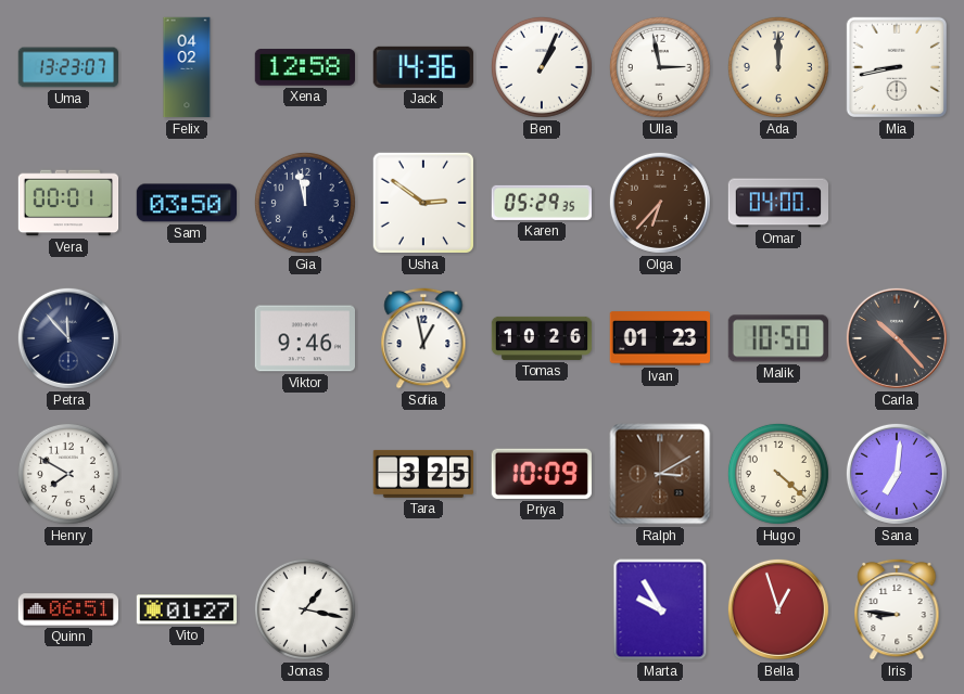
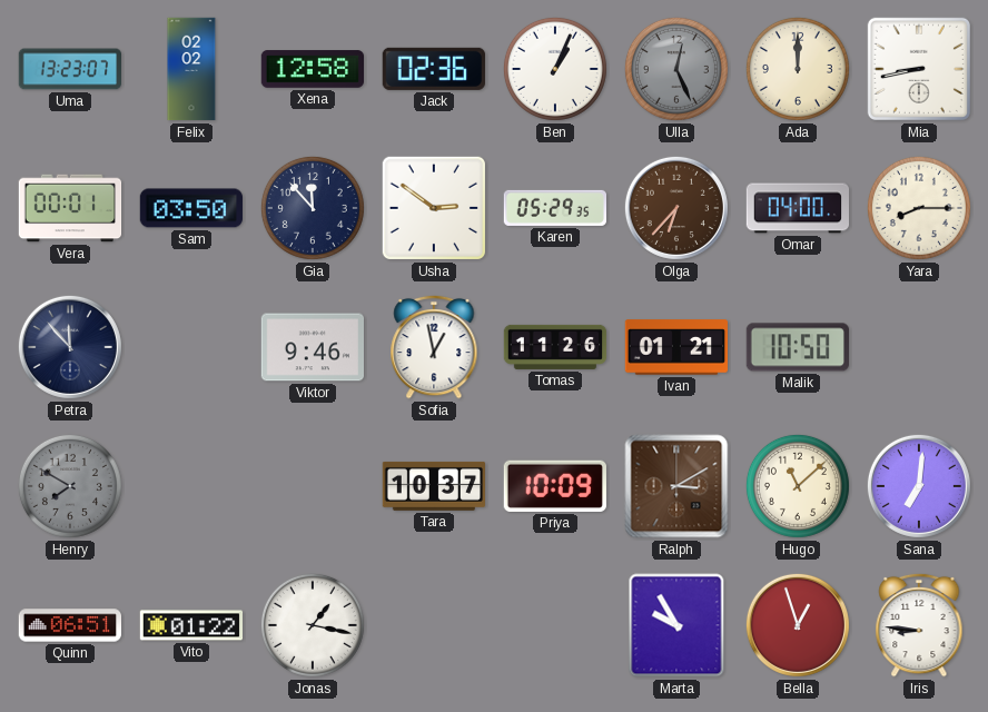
Felix: 04:02 -> 02:02
Jack: 14:36 -> 02:36
Ulla: 2:58 -> 12:26
Ulla dial: white -> grey
Gia: 11:58 -> 11:53
Yara: none -> 8:15
Tomas: 10:26 -> 11:26
Ivan: 01:23 -> 01:21
Carla: 10:23 -> none
Henry dial: white -> grey
Tara: 3:25 -> 10:37
Hugo: 4:22 -> 11:08
Vito: 01:27 -> 01:22
